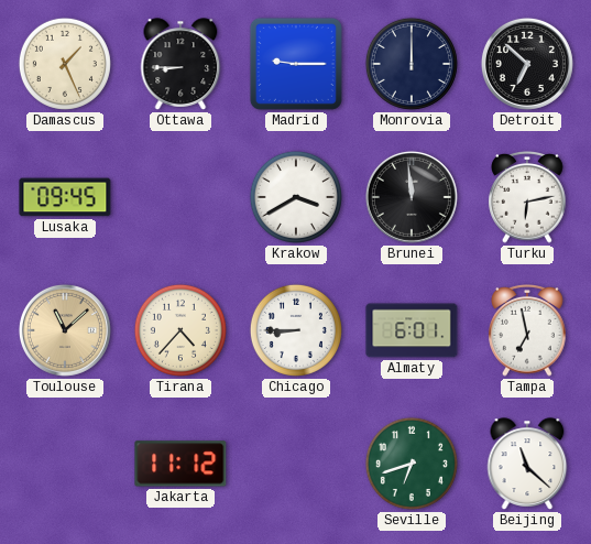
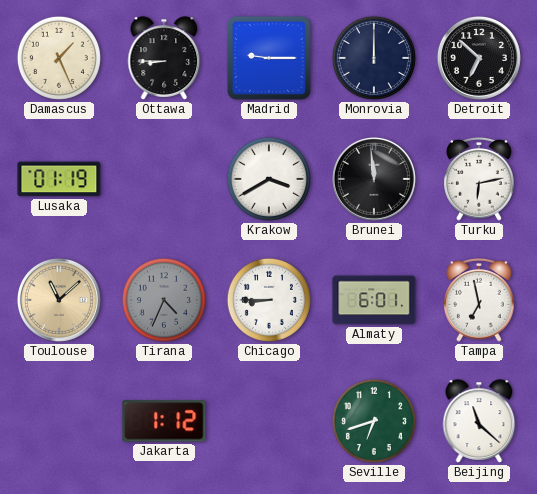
Lusaka: 09:45 -> 01:19
Tirana: 4:37 -> 4:34
Tirana dial: cream -> grey
Jakarta: 11:12 -> 1:12
